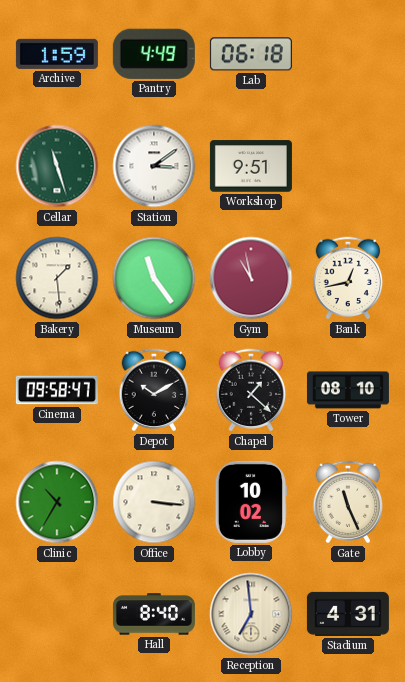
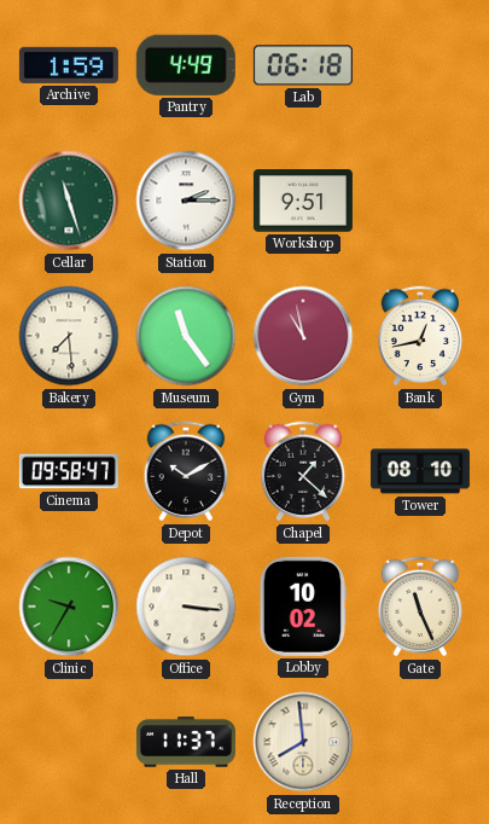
Station: 3:09 -> 2:15
Bakery: 1:29 -> 7:29
Clinic: 10:35 -> 9:35
Hall: 8:40 -> 11:37
Reception: 6:59 -> 7:59
Stadium: 4:31 -> none
